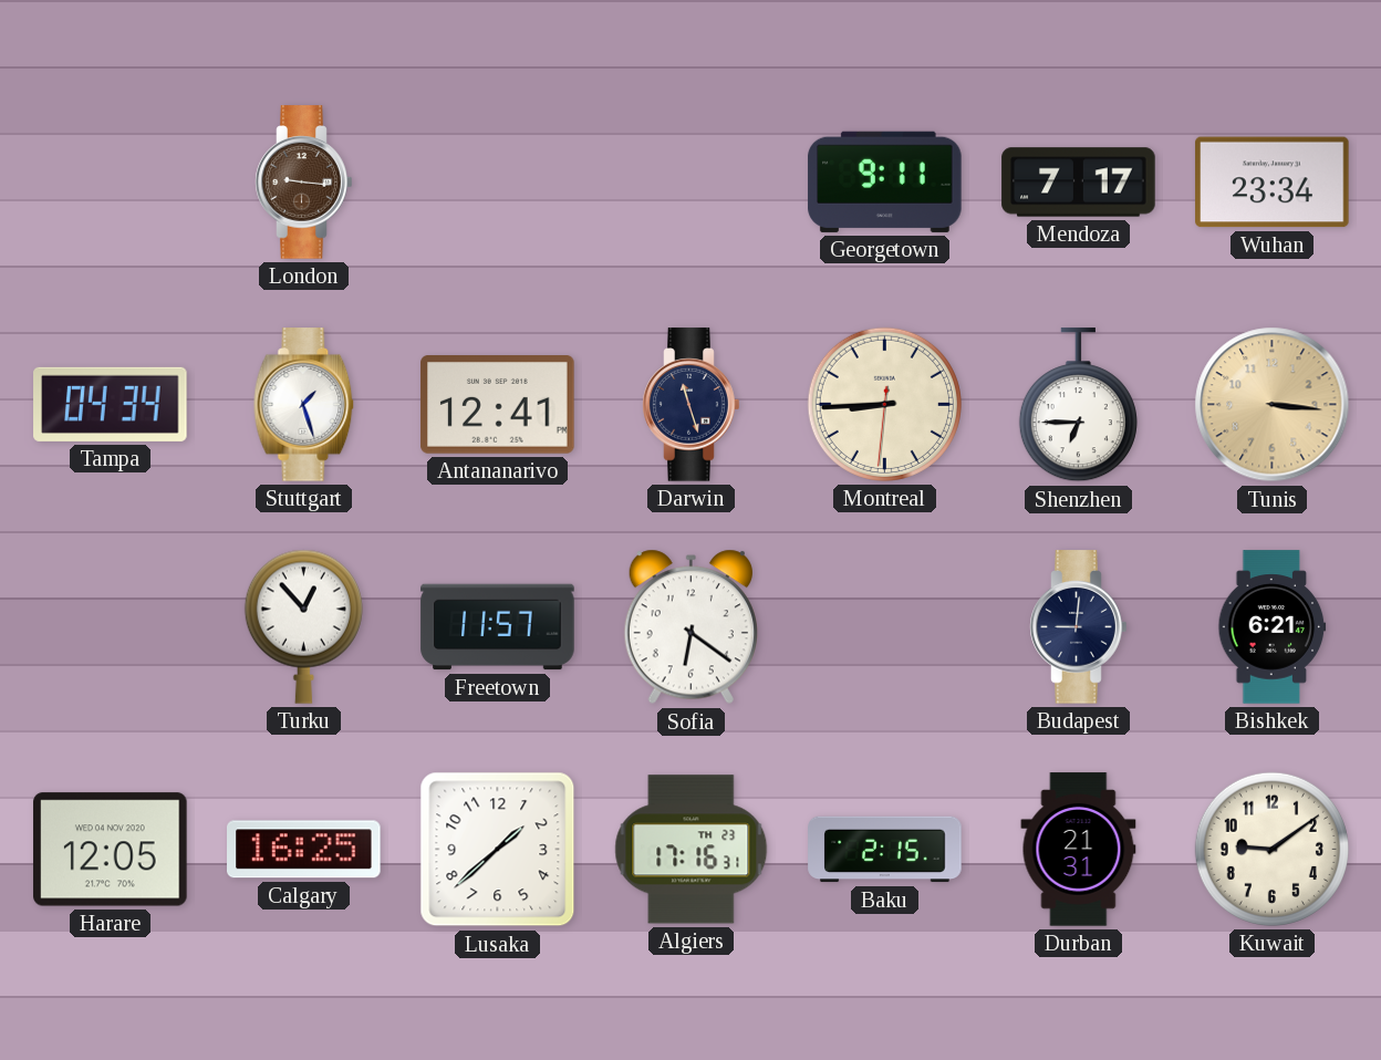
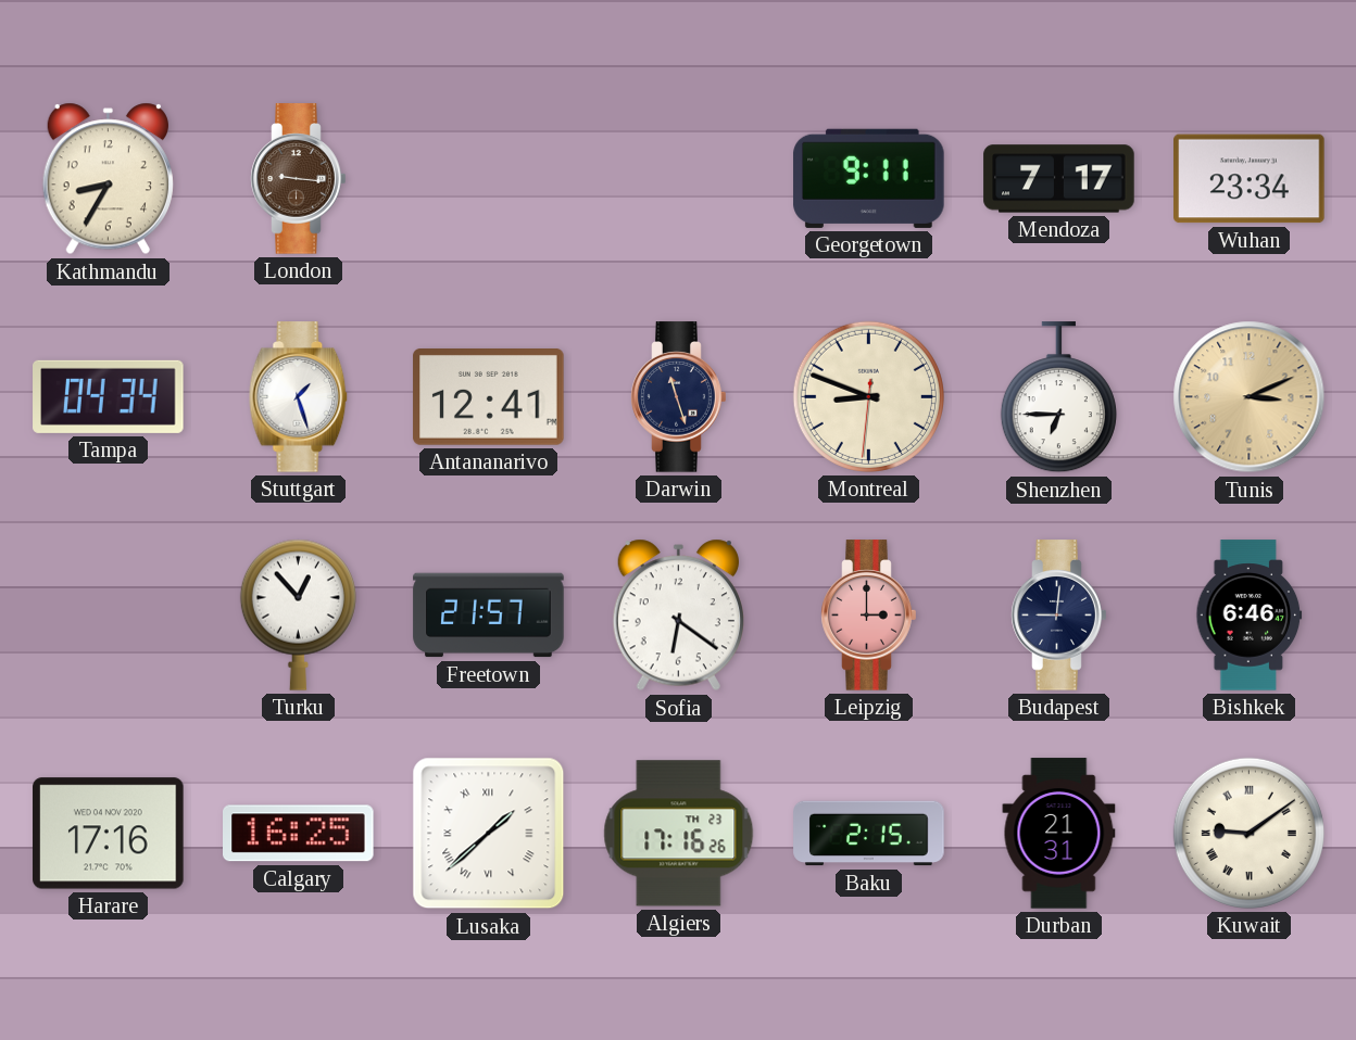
Kathmandu: none -> 8:35
Montreal: 8:44 -> 8:48
Tunis: 3:16 -> 3:11
Freetown: 11:57 -> 21:57
Leipzig: none -> 3:00
Bishkek: 6:21 -> 6:46
Harare: 12:05 -> 17:16
Lusaka numerals: Arabic -> Roman
Algiers: 17:16:31 -> 17:16:26
Kuwait numerals: Arabic -> Roman
